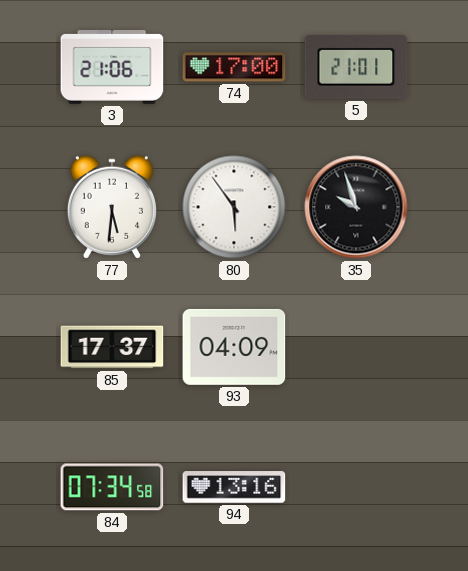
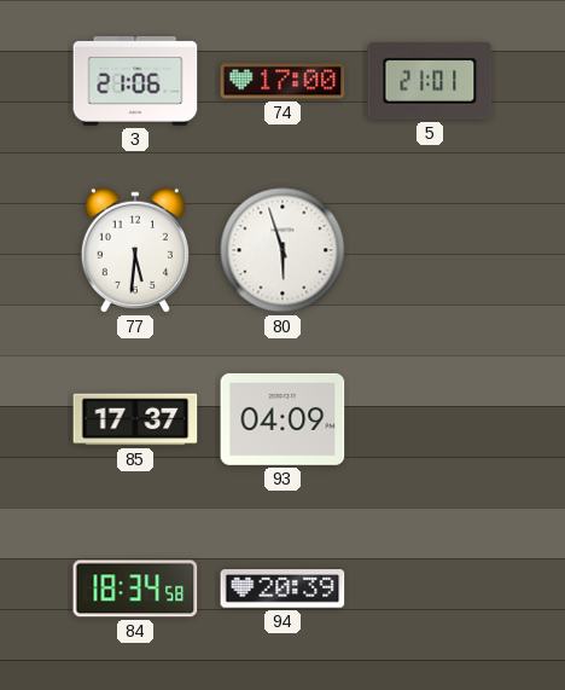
80: 5:54 -> 5:57
35: 9:57 -> none
84: 07:34 -> 18:34
94: 13:16 -> 20:39
